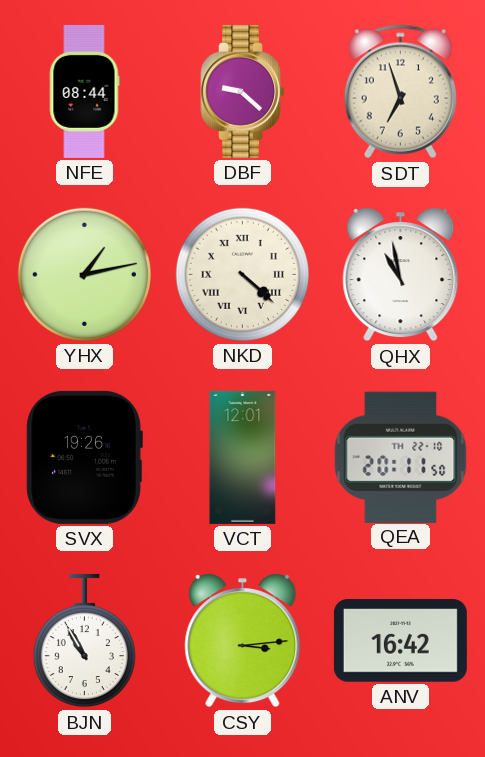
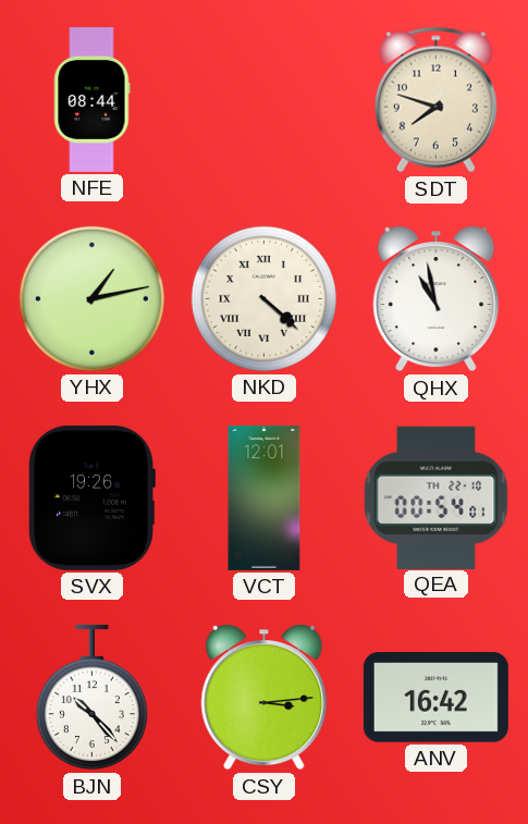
DBF: 9:22 -> none
SDT: 6:57 -> 7:48
QEA: 20:11 -> 00:54
BJN: 10:55 -> 10:23
